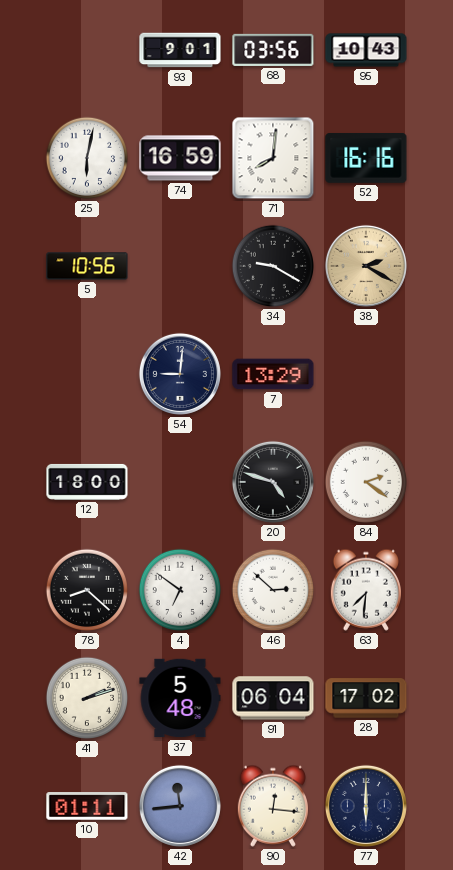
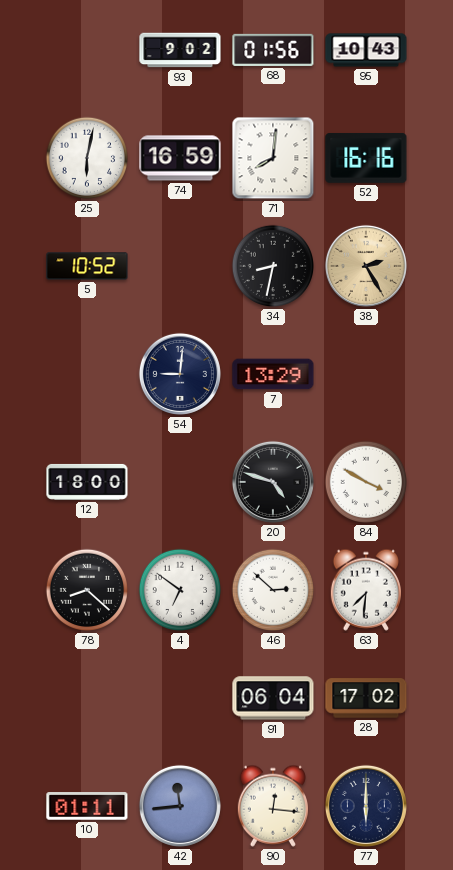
93: 9:01 -> 9:02
68: 03:56 -> 01:56
5: 10:56 -> 10:52
34: 9:20 -> 8:32
38: 2:20 -> 2:25
84: 2:21 -> 3:50
41: 2:12 -> none
37: 5:48 -> none
